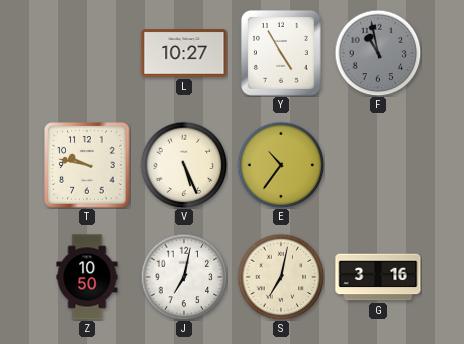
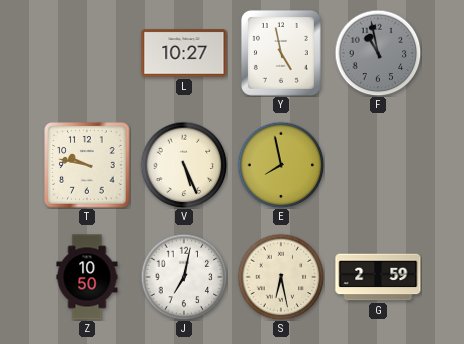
Y: 4:55 -> 4:58
E: 10:36 -> 7:58
S: 7:02 -> 6:28
G: 3:16 -> 2:59
